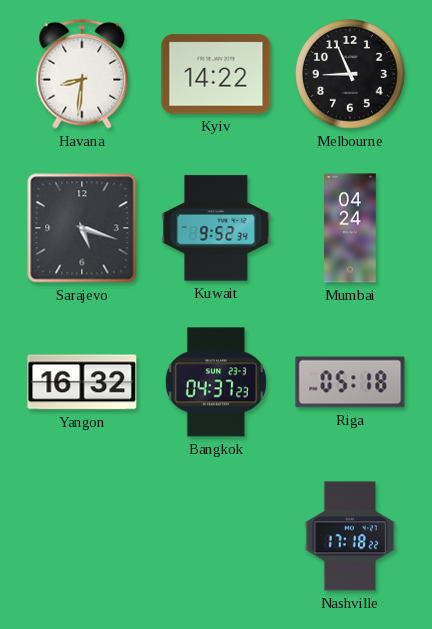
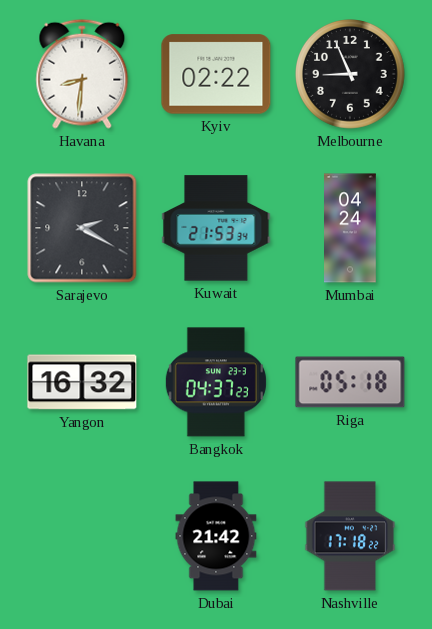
Kyiv: 14:22 -> 02:22
Sarajevo: 5:18 -> 2:20
Kuwait: 9:52 -> 21:53
Dubai: none -> 21:42
